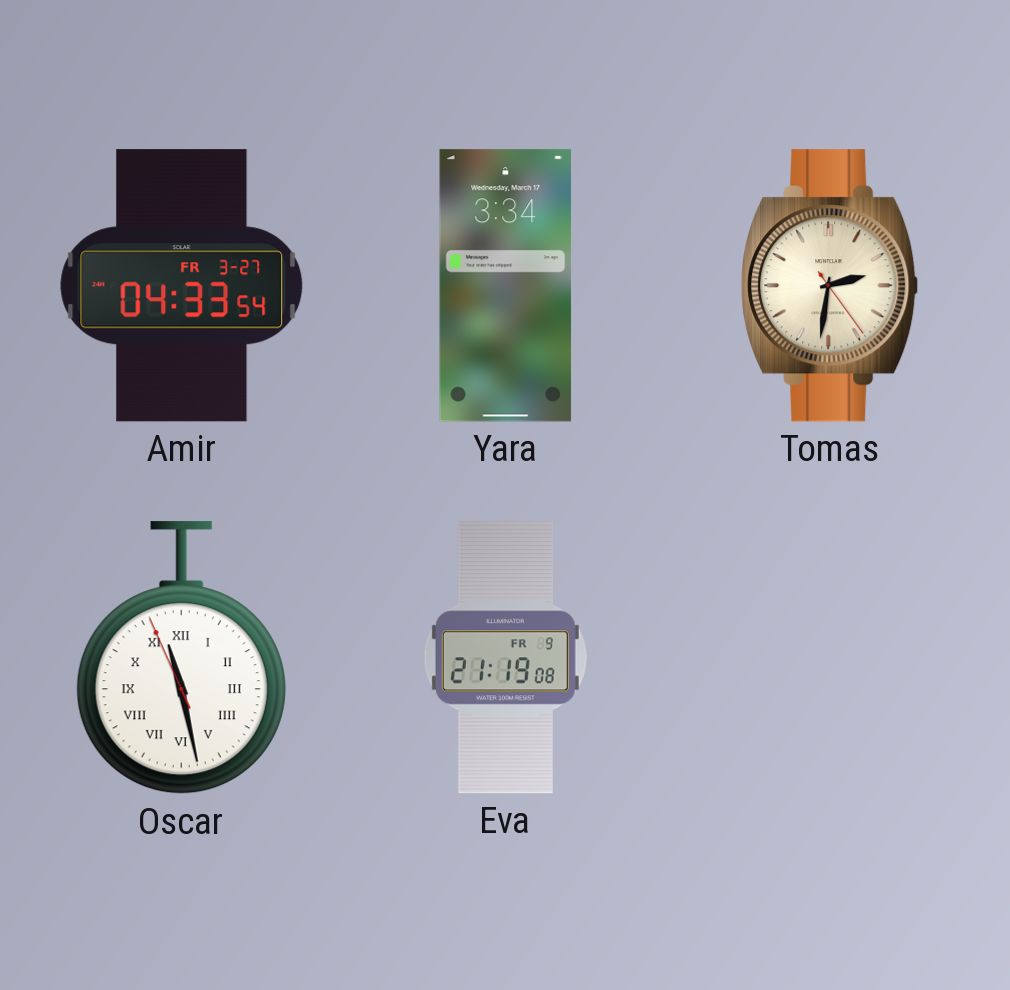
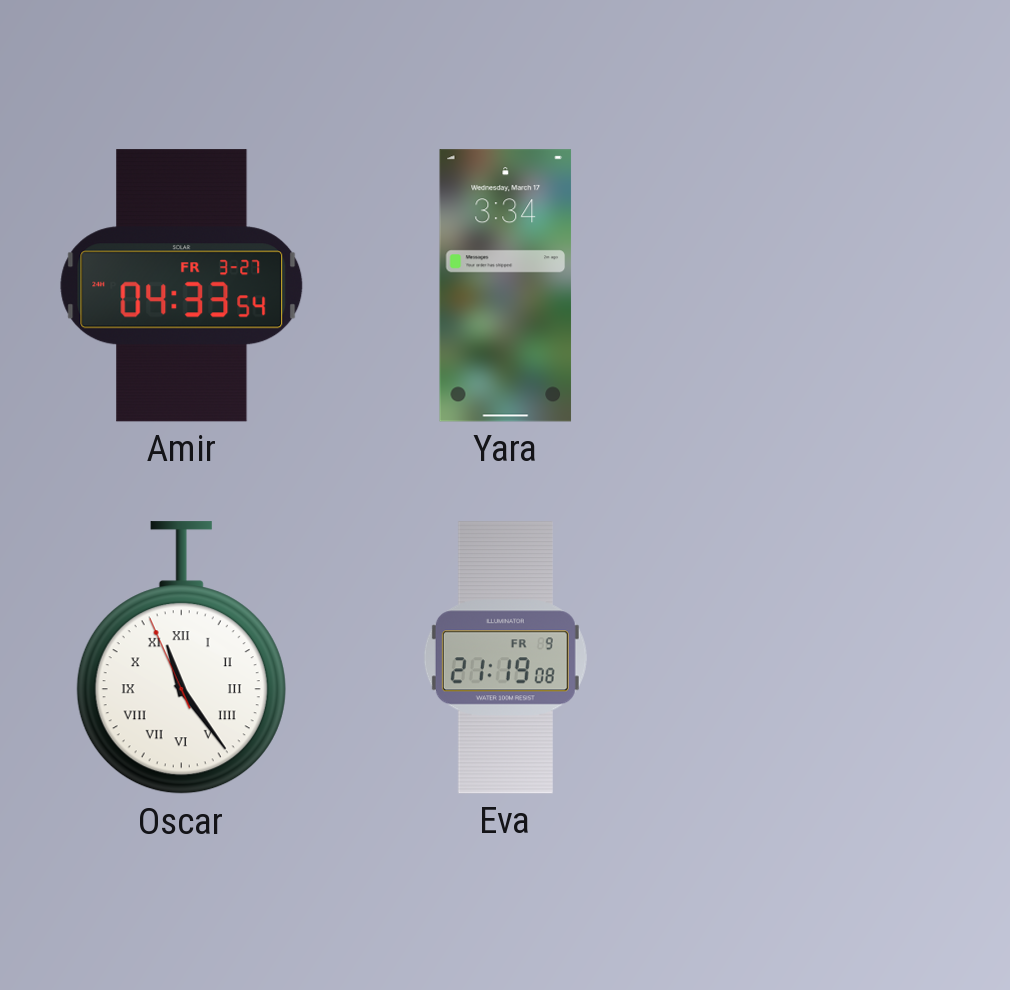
Tomas: 2:31 -> none
Oscar: 11:27 -> 11:23
